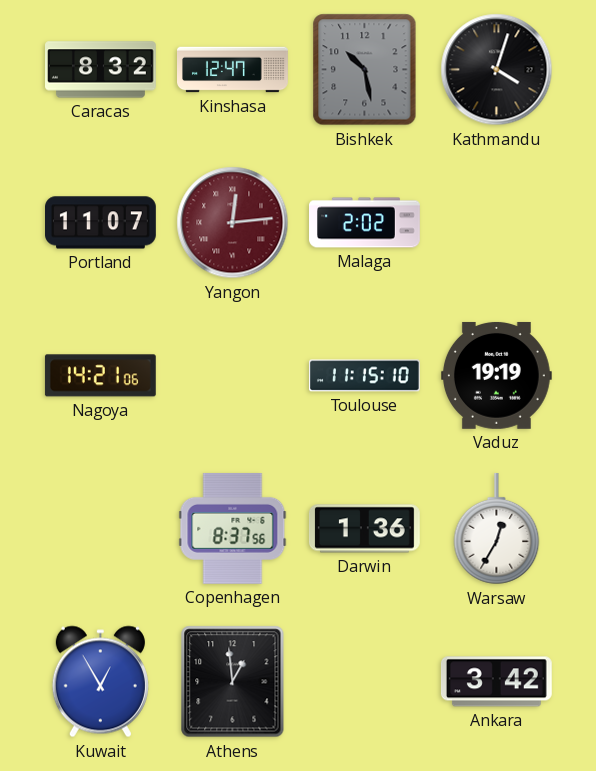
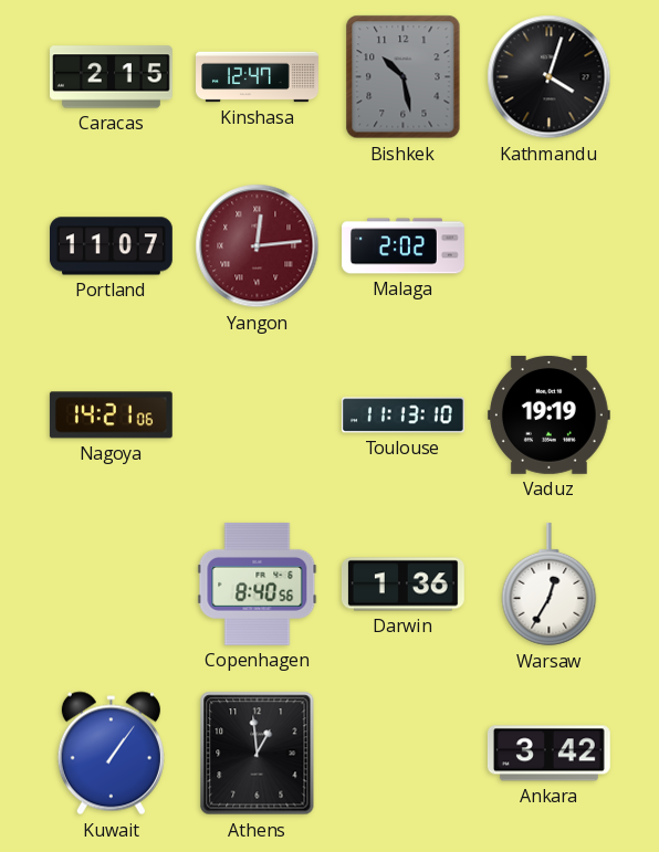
Caracas: 8:32 -> 2:15
Toulouse: 11:15 -> 11:13
Copenhagen: 8:37 -> 8:40
Kuwait: 12:55 -> 1:06
